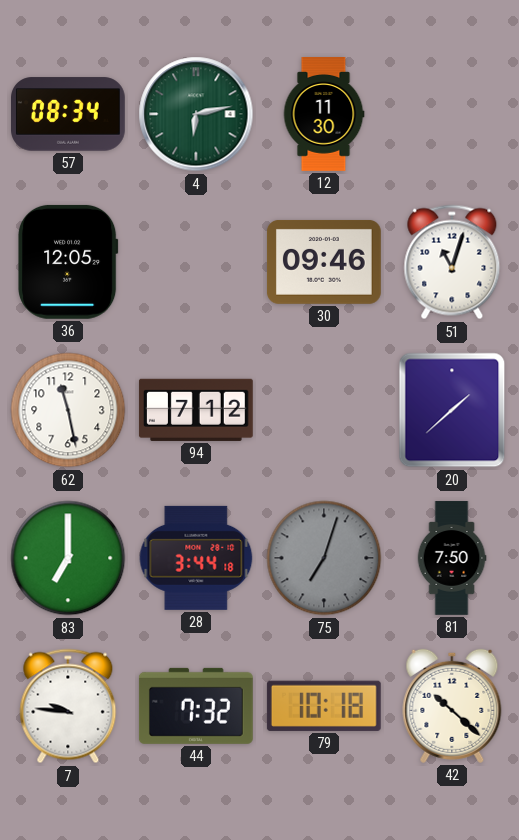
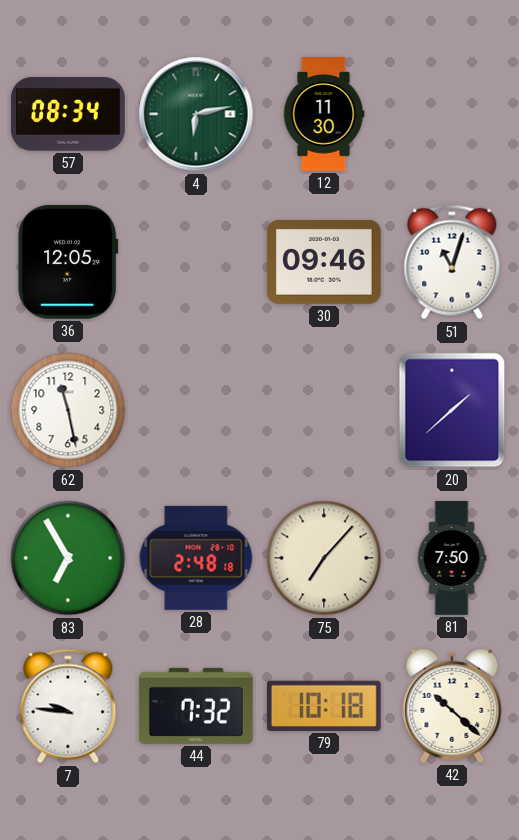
94: 7:12 -> none
83: 7:00 -> 6:55
28: 3:44 -> 2:48
75: 7:03 -> 7:07
75 dial: grey -> cream
